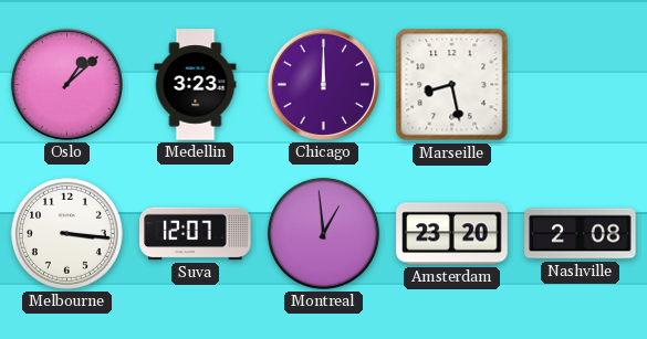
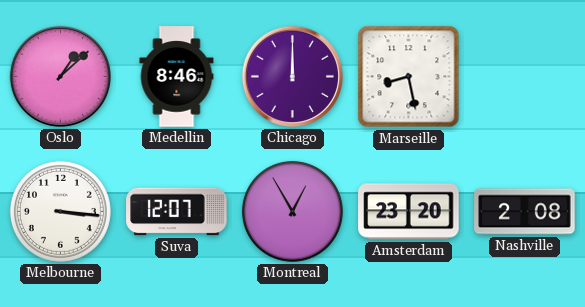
Medellin: 3:23 -> 8:46
Montreal: 12:59 -> 12:55
